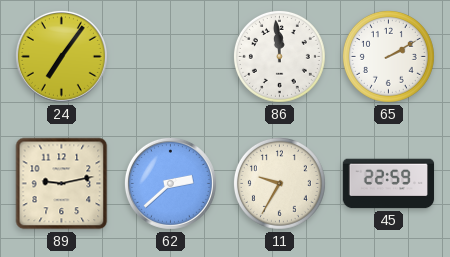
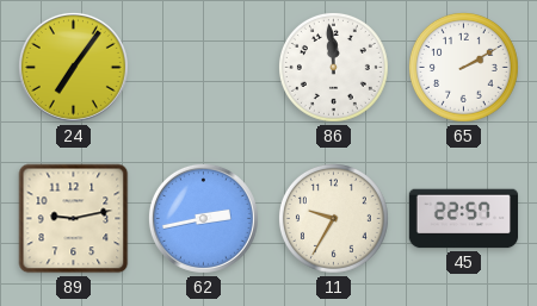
62: 2:38 -> 2:43
45: 22:59 -> 22:57
